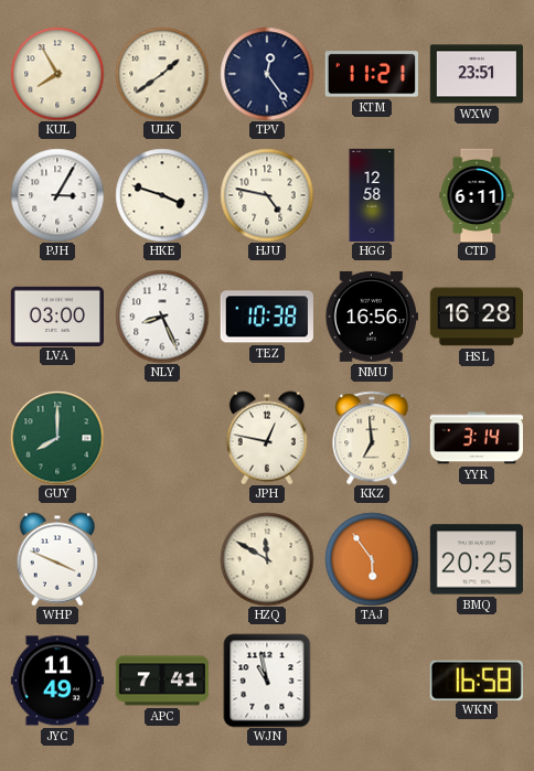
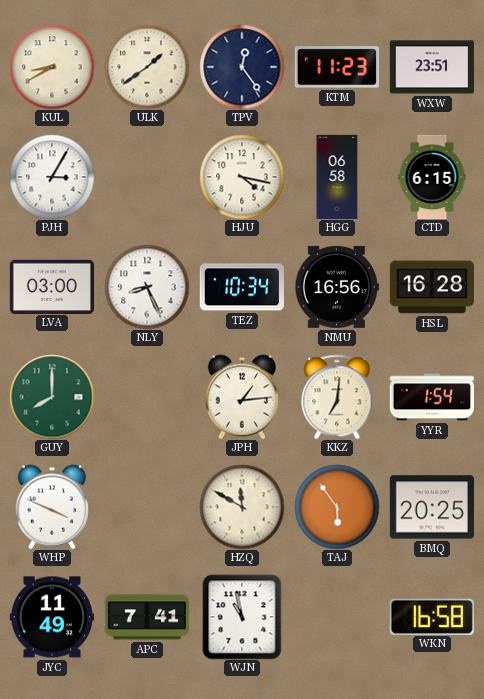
KUL: 7:55 -> 8:40
KTM: 11:21 -> 11:23
HKE: 3:48 -> none
HJU: 4:47 -> 4:17
HGG: 12:58 -> 06:58
CTD: 6:11 -> 6:15
TEZ: 10:38 -> 10:34
JPH: 12:47 -> 1:14
KKZ: 6:59 -> 7:01
YYR: 3:14 -> 1:54
